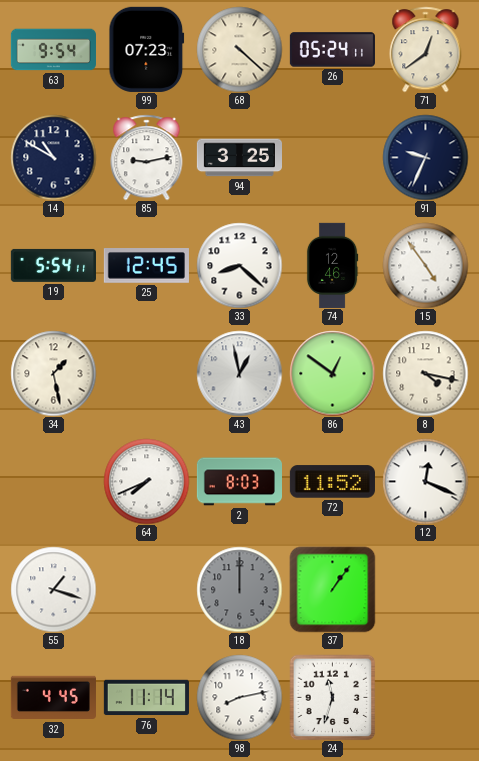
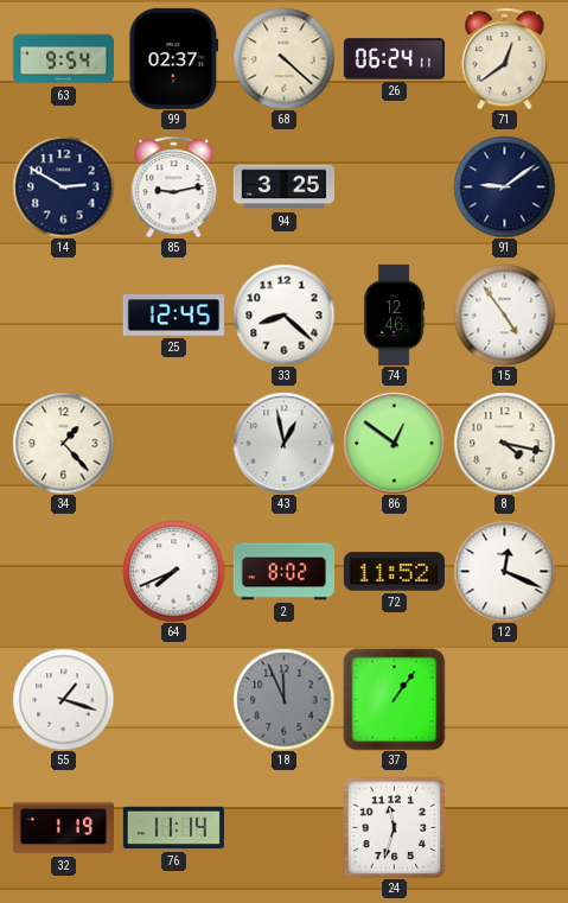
99: 07:23 -> 02:37
26: 05:24 -> 06:24
14: 10:50 -> 2:50
91: 9:34 -> 9:09
19: 5:54 -> none
34: 1:28 -> 1:23
2: 8:03 -> 8:02
18: 12:00 -> 11:56
32: 4:45 -> 1:19
98: 8:13 -> none
